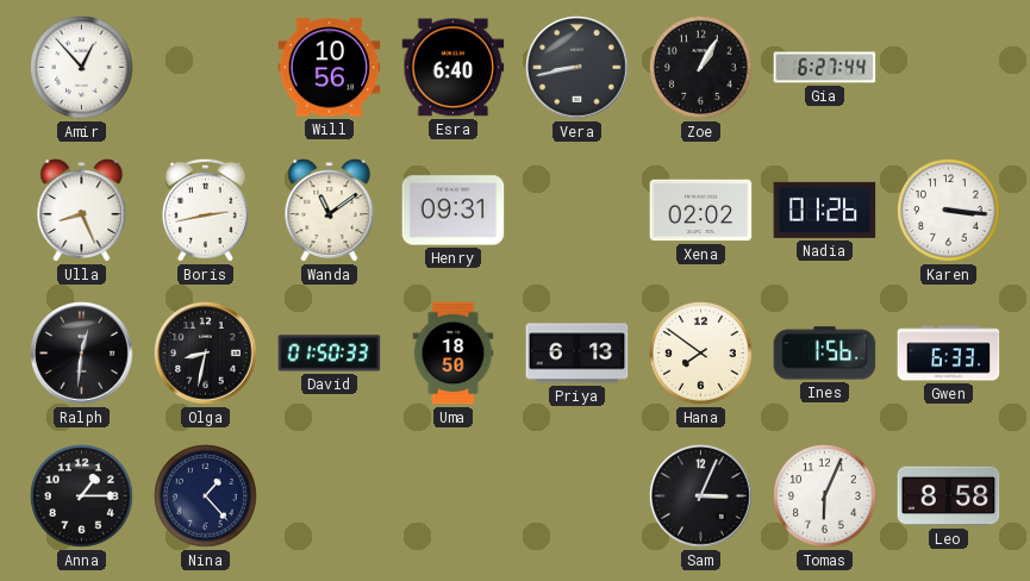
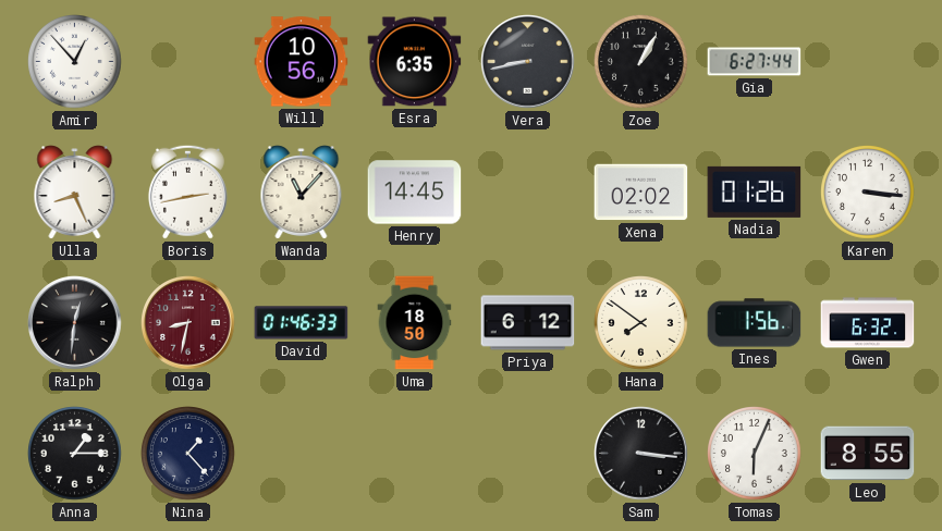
Esra: 6:40 -> 6:35
Wanda: 11:09 -> 11:07
Henry: 09:31 -> 14:45
Olga dial: black -> burgundy
David: 01:50 -> 01:46
Priya: 6:13 -> 6:12
Gwen: 6:33 -> 6:32
Sam: 3:04 -> 3:16
Leo: 8:58 -> 8:55
